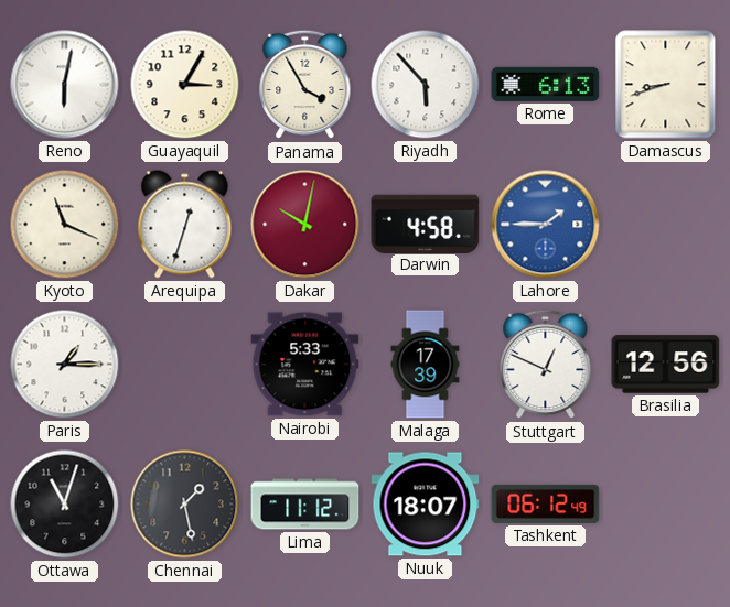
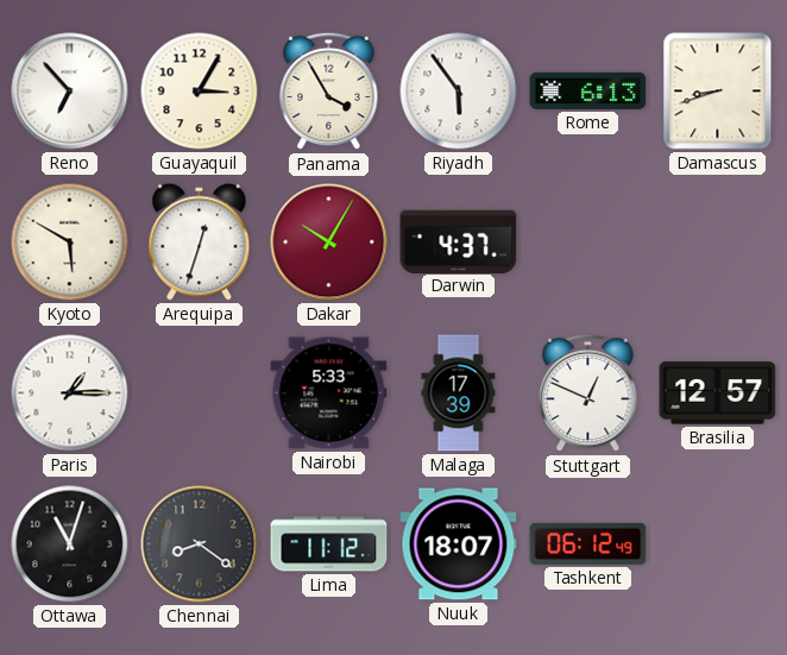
Reno: 6:02 -> 6:53
Riyadh: 5:53 -> 5:54
Kyoto: 11:19 -> 5:50
Dakar: 10:02 -> 10:05
Darwin: 4:58 -> 4:37
Lahore: 1:45 -> none
Brasilia: 12:56 -> 12:57
Chennai: 1:28 -> 8:21
